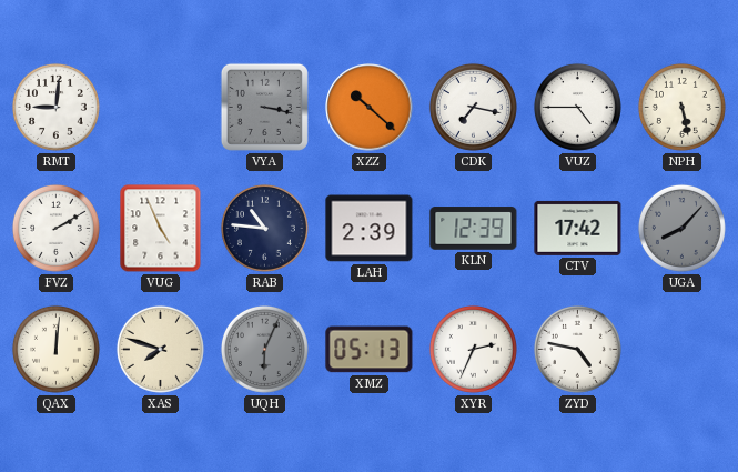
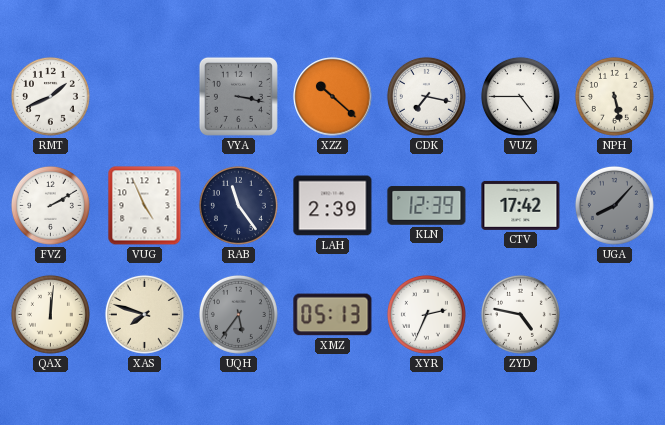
RMT: 9:01 -> 1:41
RAB: 10:46 -> 11:24
UQH: 6:04 -> 5:36
